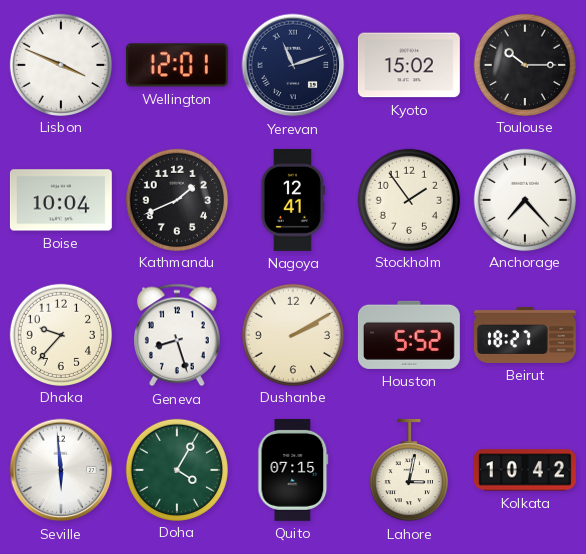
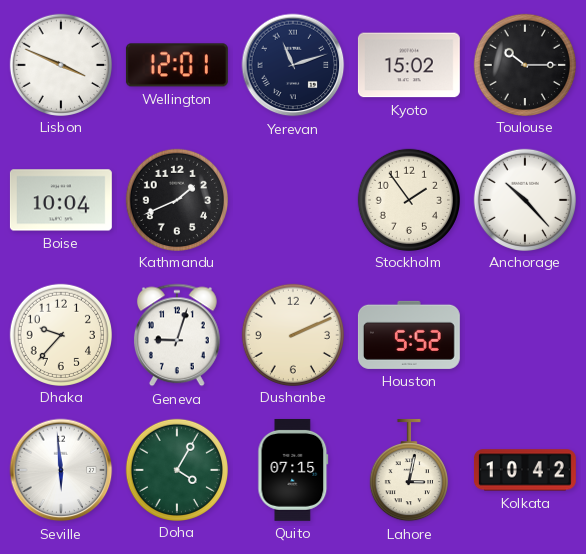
Nagoya: 12:41 -> none
Anchorage: 7:23 -> 10:23
Geneva: 8:27 -> 9:03
Dushanbe: 2:10 -> 2:11
Beirut: 18:27 -> none
